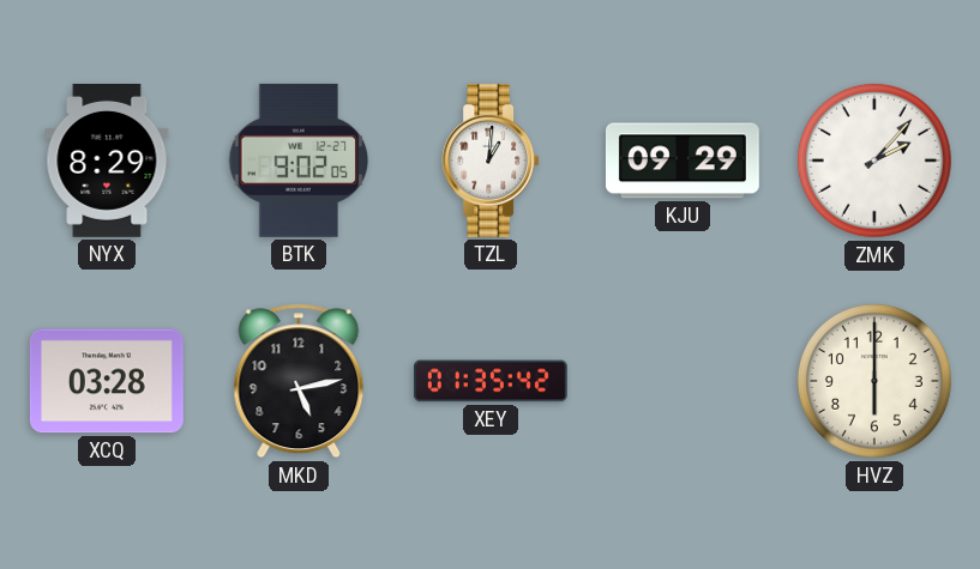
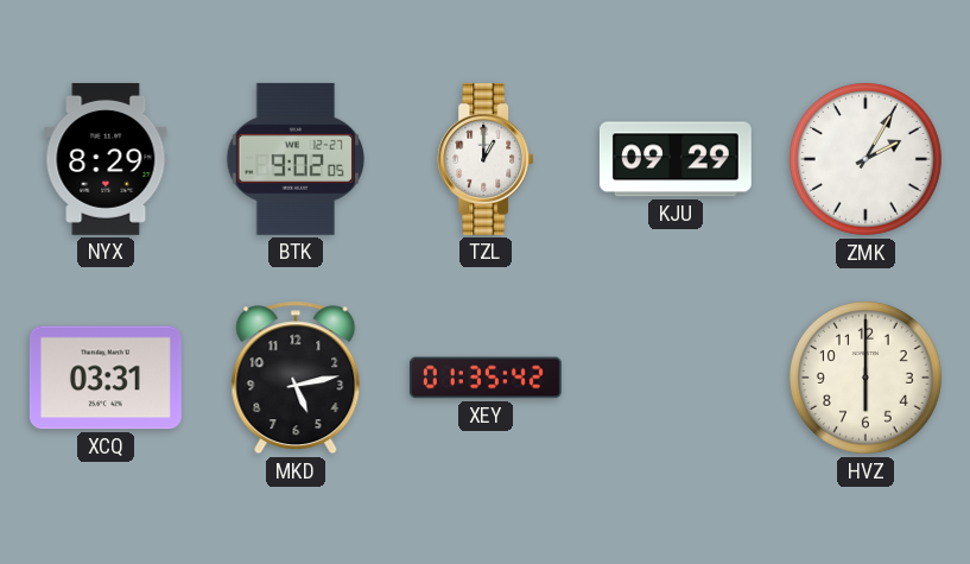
TZL: 1:01 -> 1:00
ZMK: 2:07 -> 2:05
XCQ: 03:28 -> 03:31
